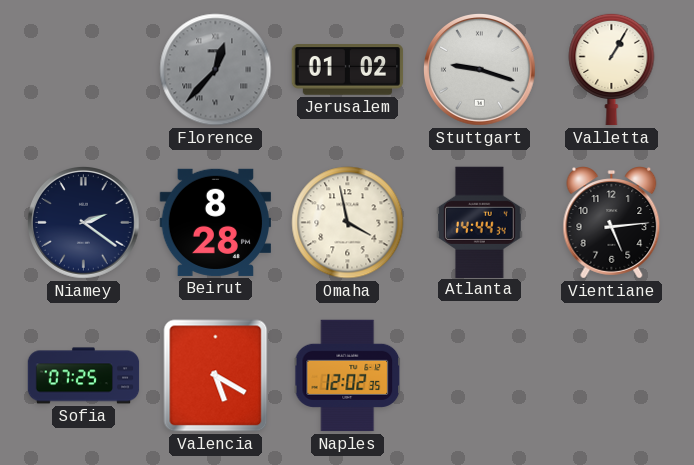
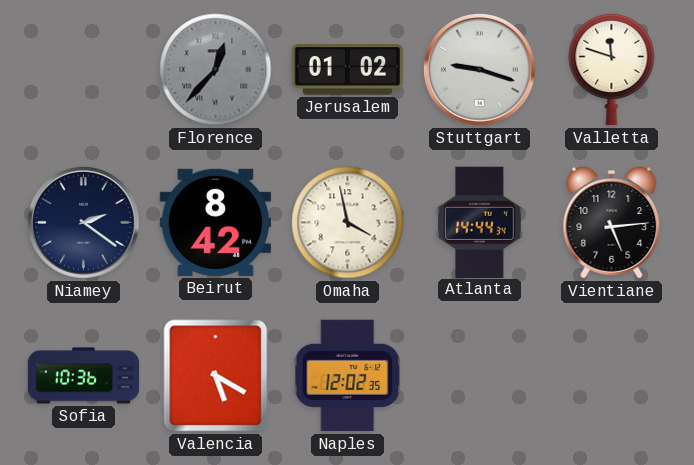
Valletta: 1:05 -> 11:48
Beirut: 8:28 -> 8:42
Sofia: 07:25 -> 10:36
